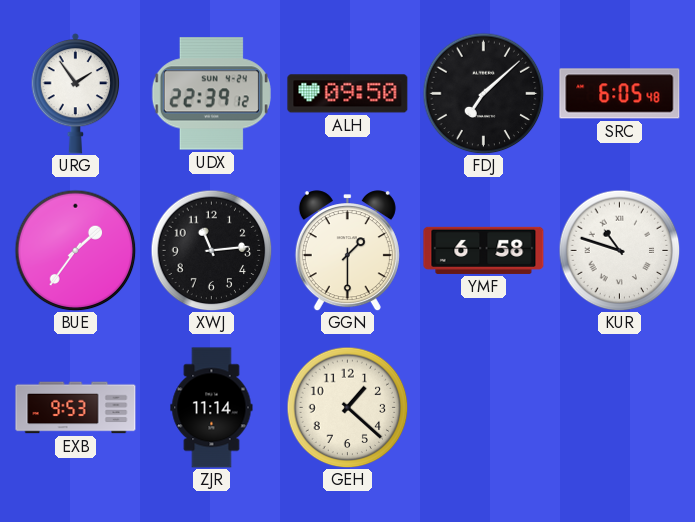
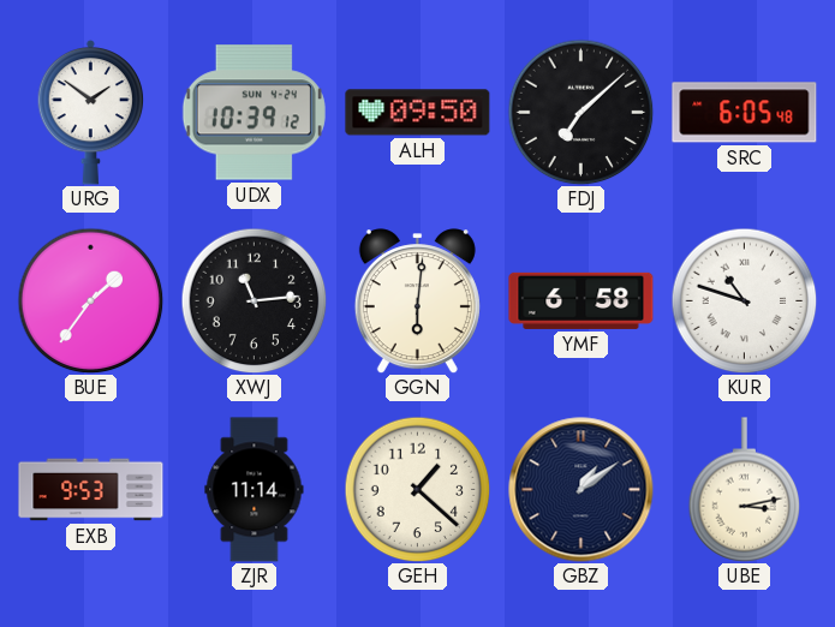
URG: 1:54 -> 1:51
UDX: 22:39 -> 10:39
GGN: 1:30 -> 6:01
GBZ: none -> 1:09
UBE: none -> 3:13
